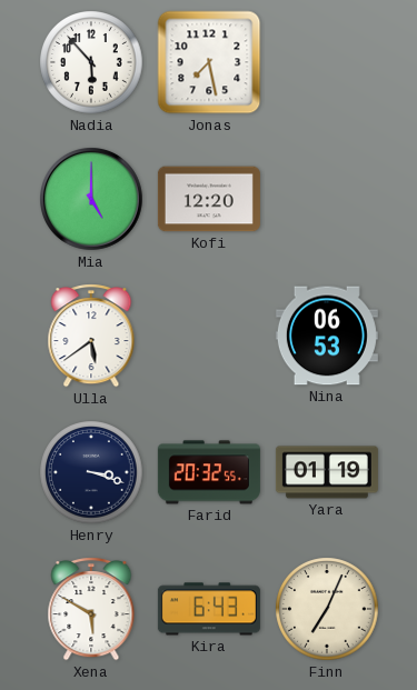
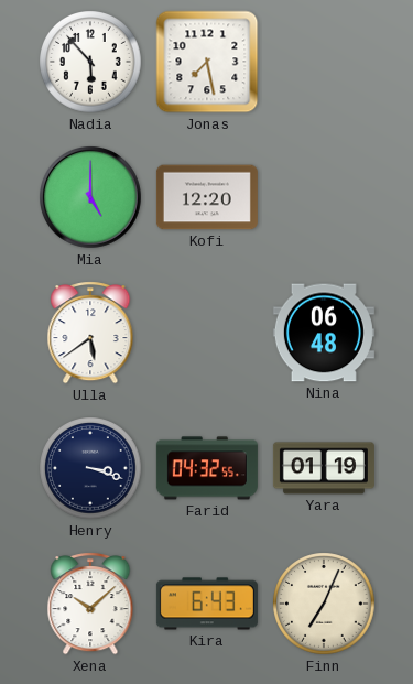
Nina: 06:53 -> 06:48
Farid: 20:32 -> 04:32
Xena: 5:50 -> 10:08
